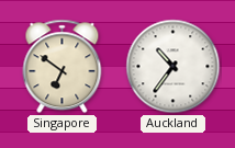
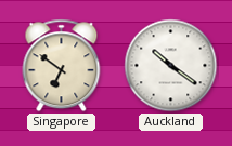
Auckland: 10:36 -> 10:21
